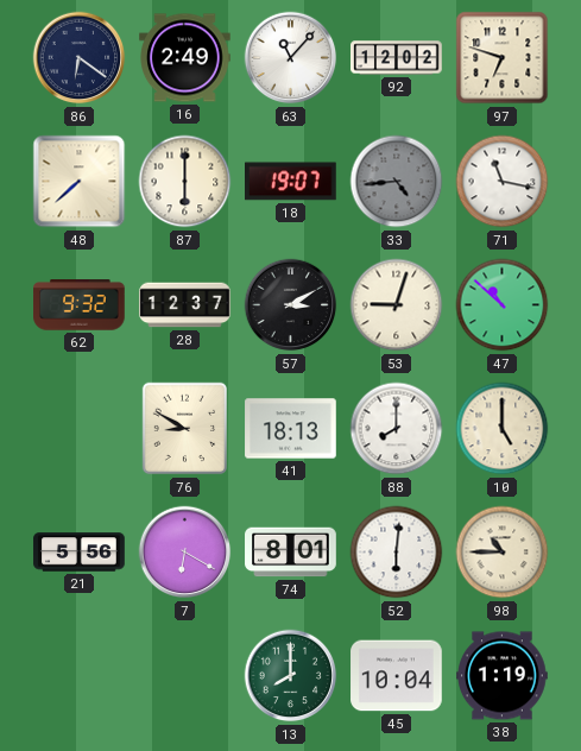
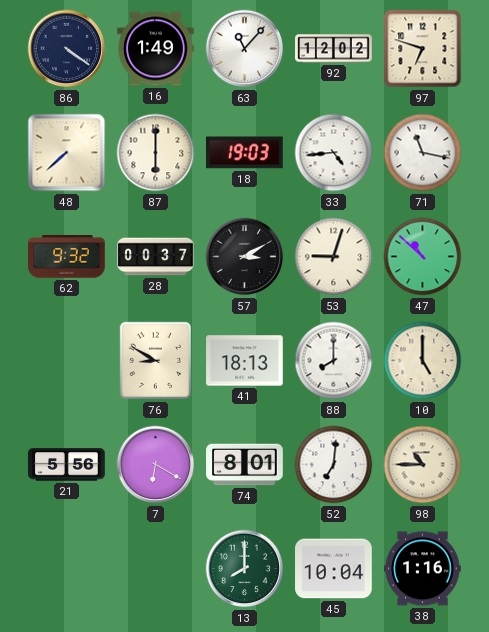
86: 6:21 -> 4:21
16: 2:49 -> 1:49
18: 19:07 -> 19:03
33 dial: grey -> white
28: 12:37 -> 00:37
52: 6:01 -> 7:01
38: 1:19 -> 1:16
